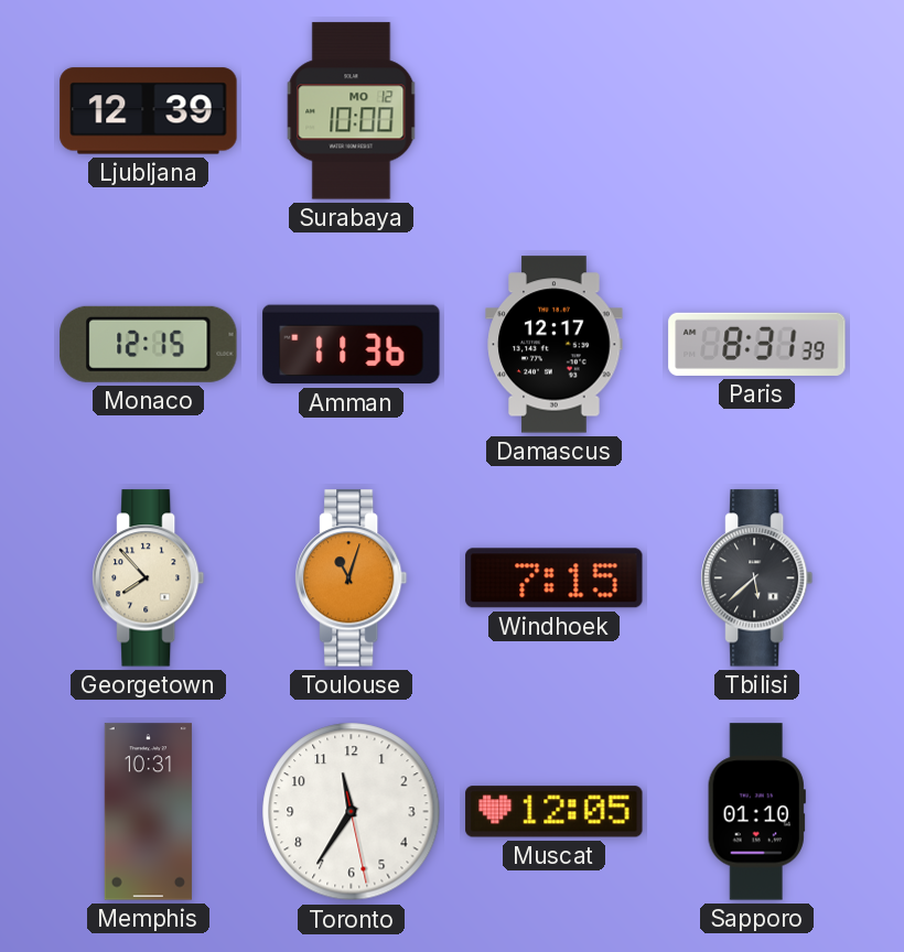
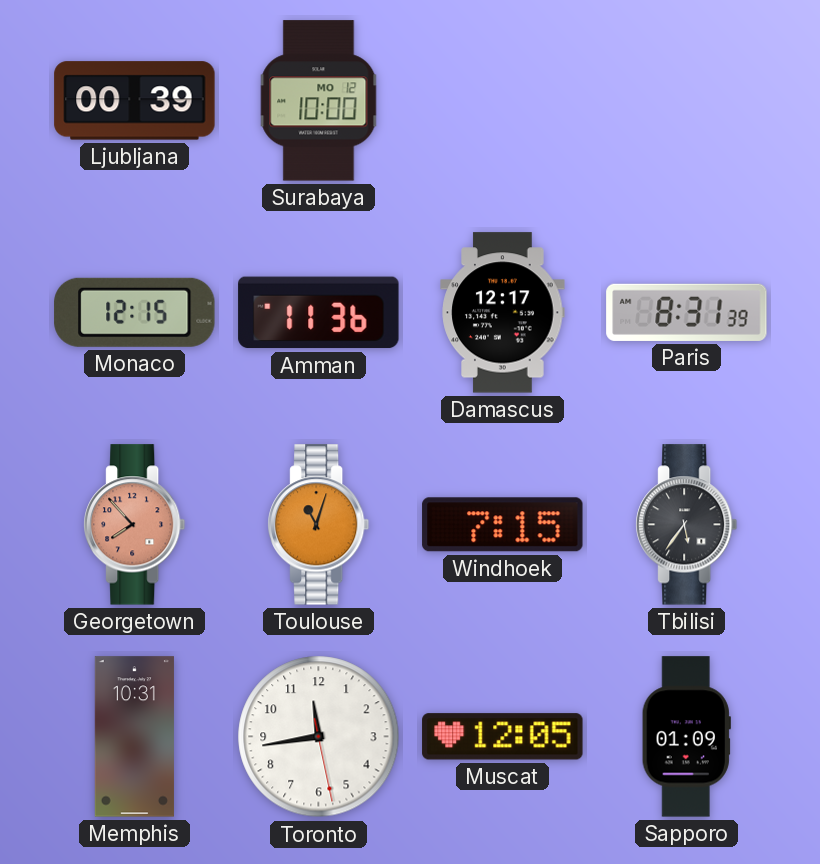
Ljubljana: 12:39 -> 00:39
Georgetown dial: cream -> salmon
Tbilisi: 5:38 -> 5:36
Toronto: 11:35 -> 11:43
Sapporo: 01:10 -> 01:09
